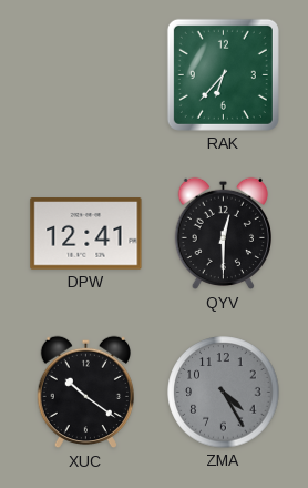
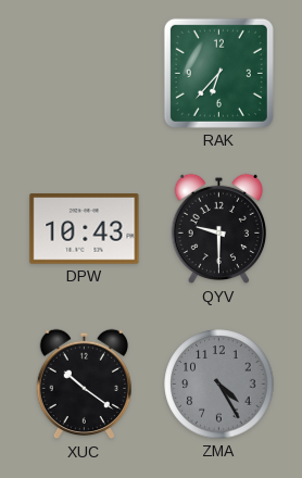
DPW: 12:41 -> 10:43
QYV: 12:30 -> 9:30
